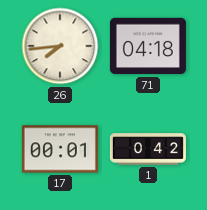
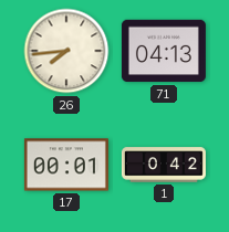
71: 04:18 -> 04:13
